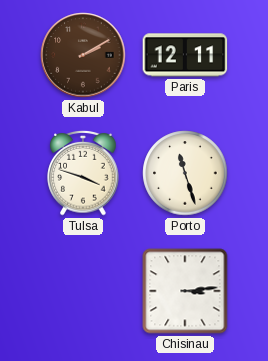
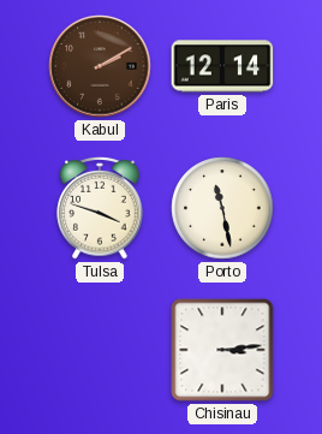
Paris: 12:11 -> 12:14
Porto: 11:27 -> 11:28
